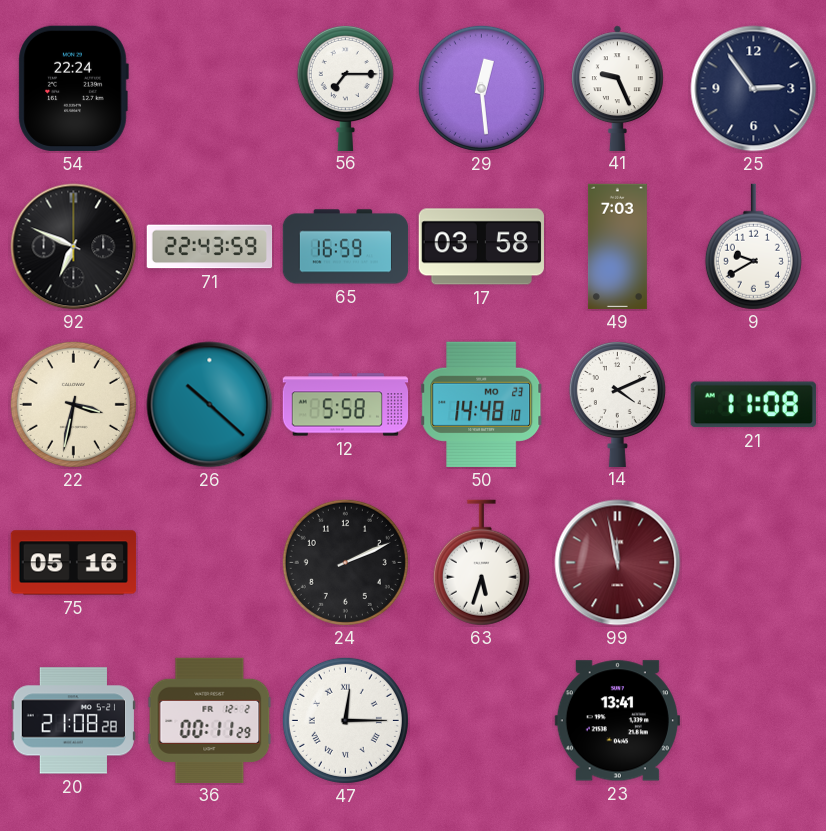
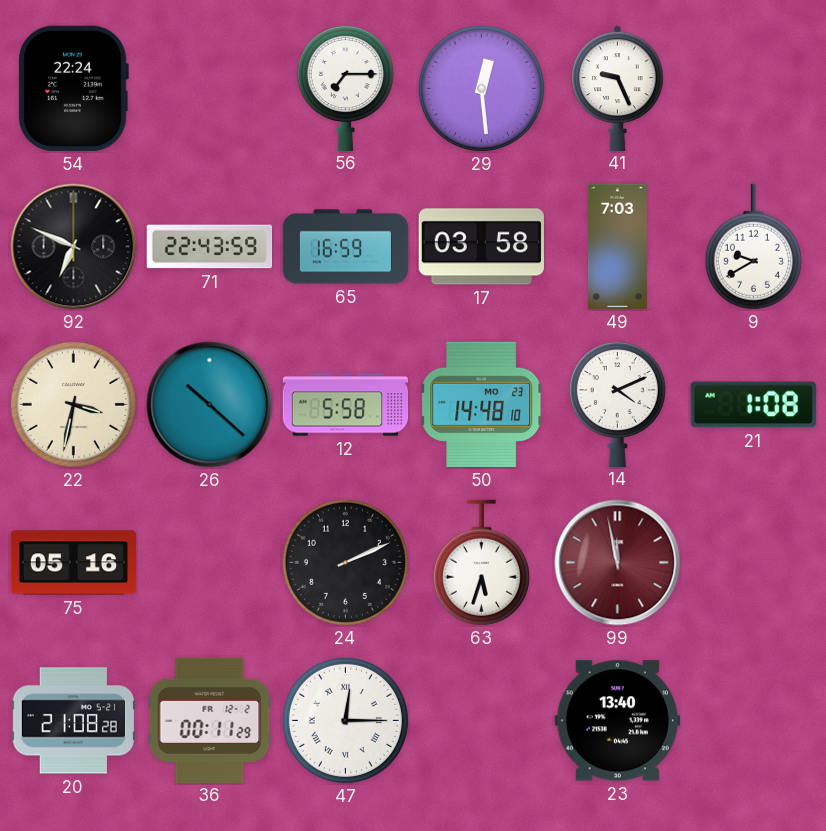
25: 2:54 -> none
21: 11:08 -> 1:08
23: 13:41 -> 13:40
